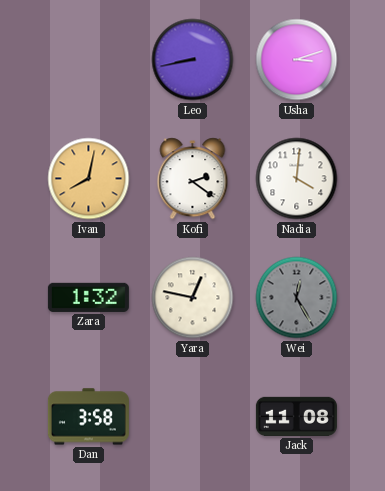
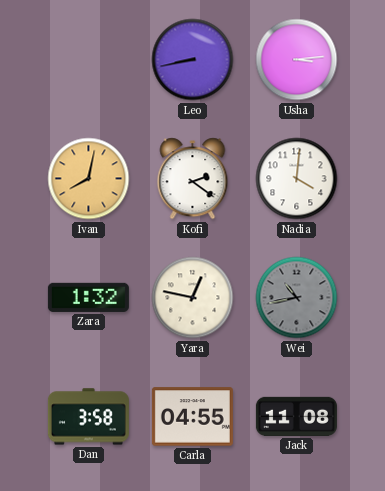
Usha: 3:12 -> 3:14
Wei: 12:25 -> 10:43
Carla: none -> 04:55
